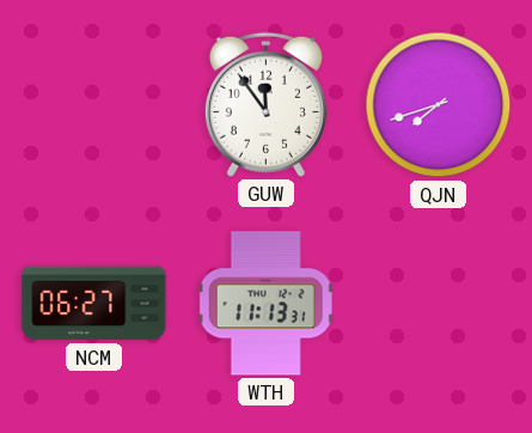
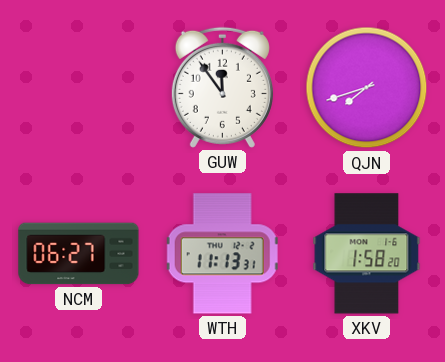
XKV: none -> 1:58
